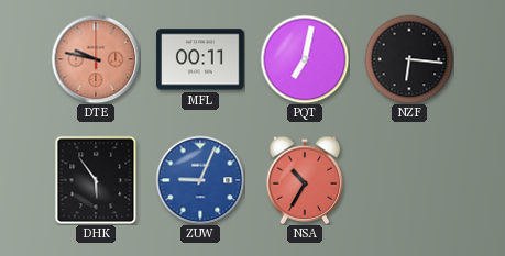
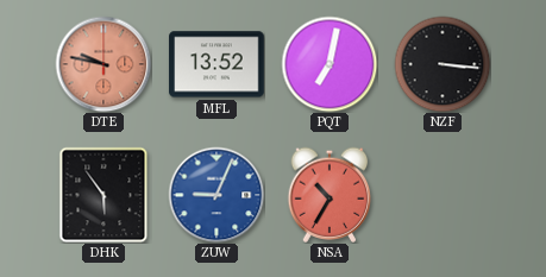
MFL: 00:11 -> 13:52
NZF: 6:16 -> 3:16
